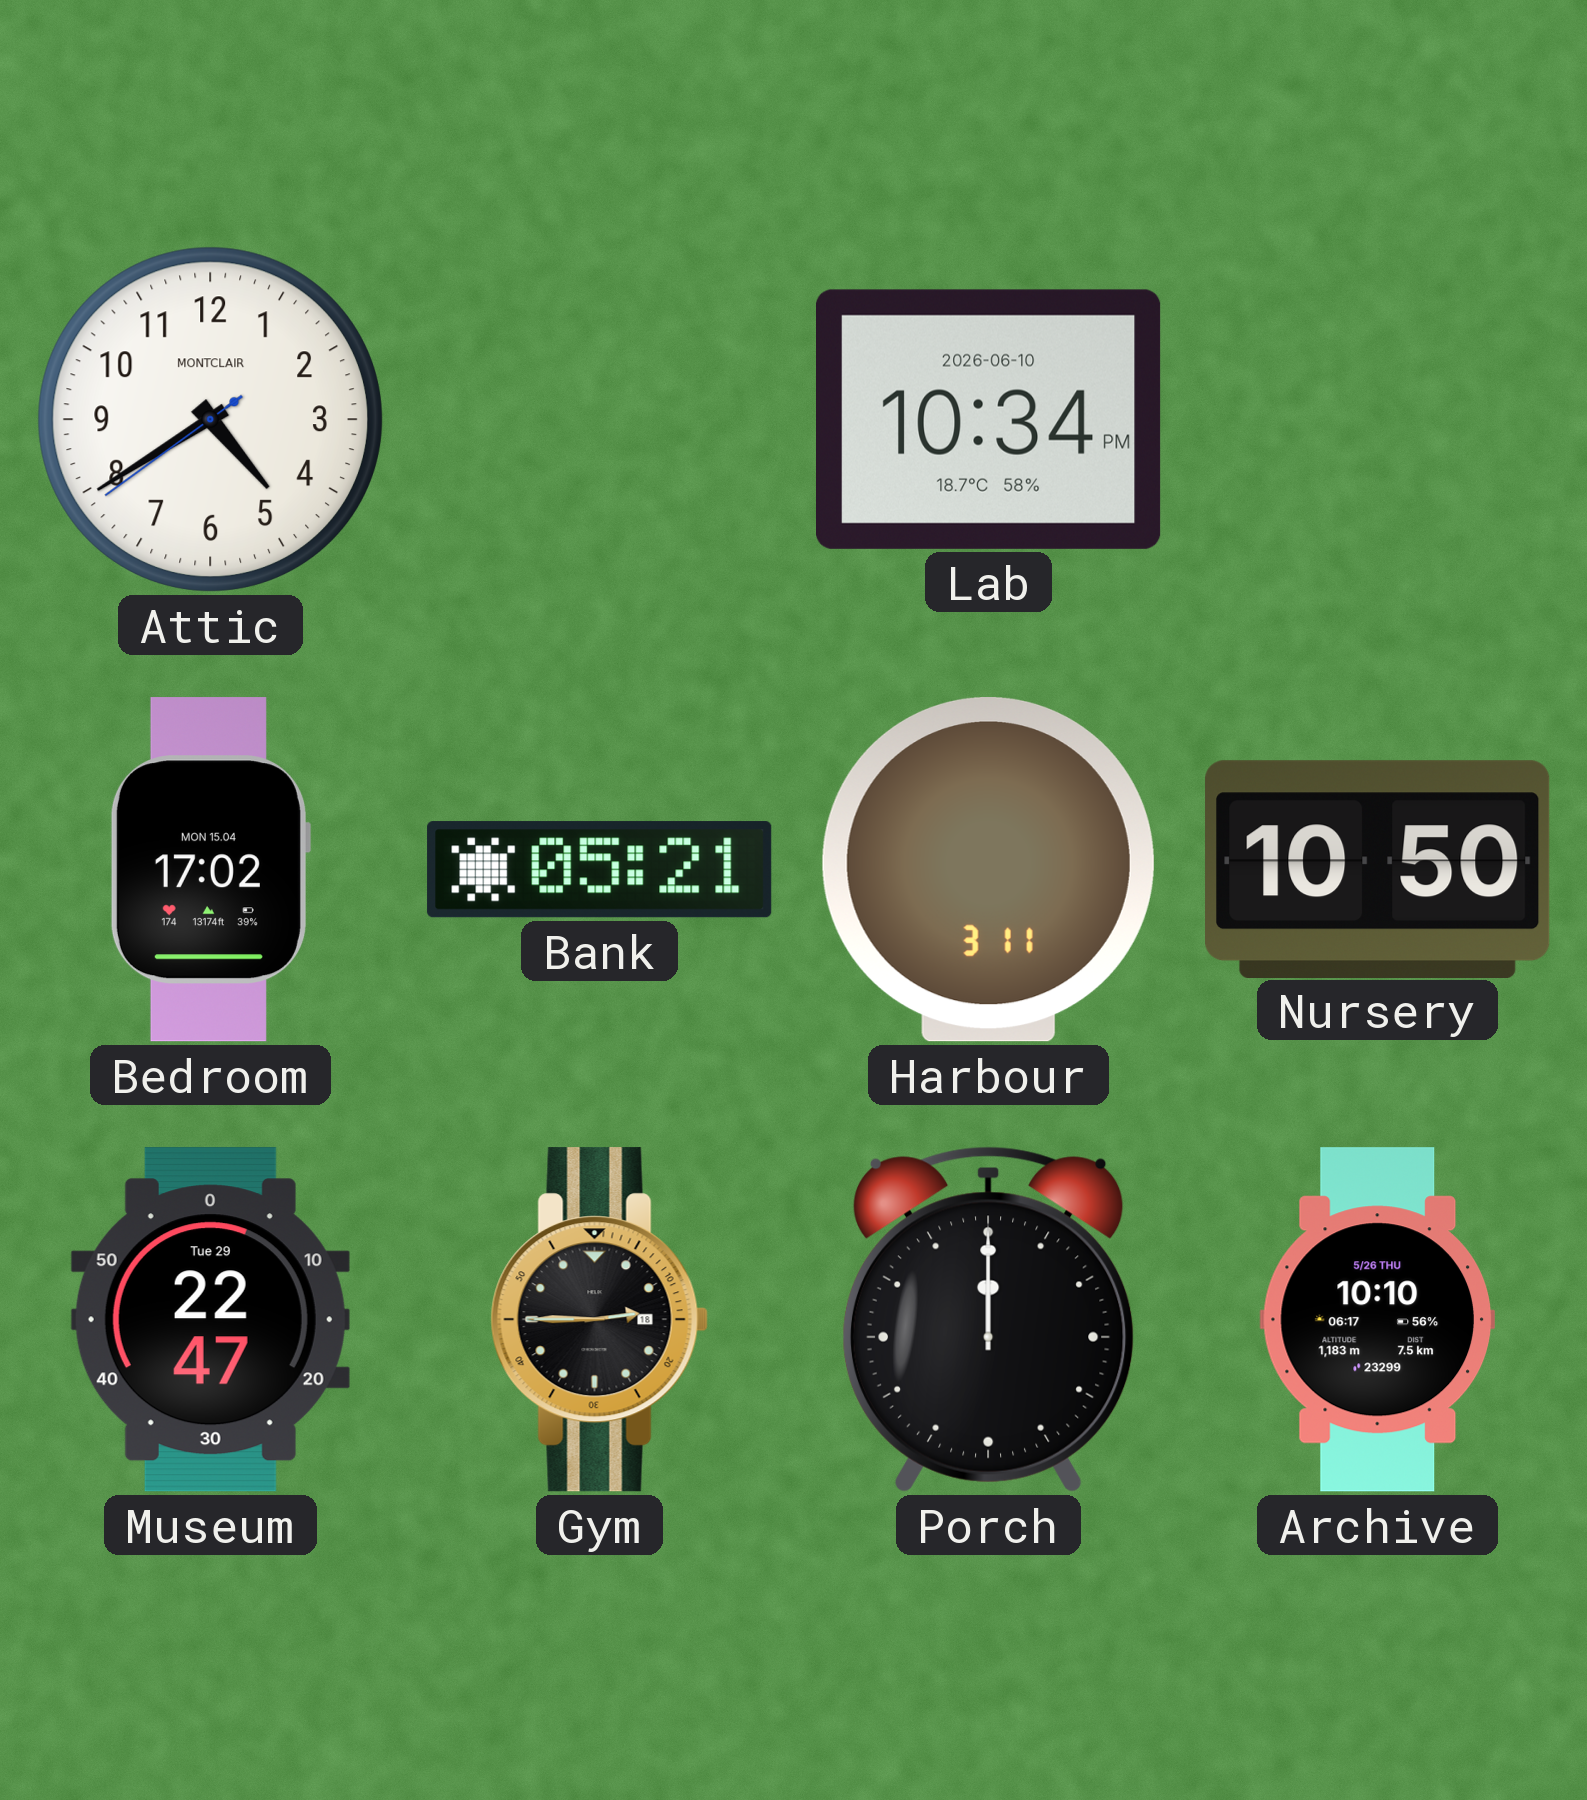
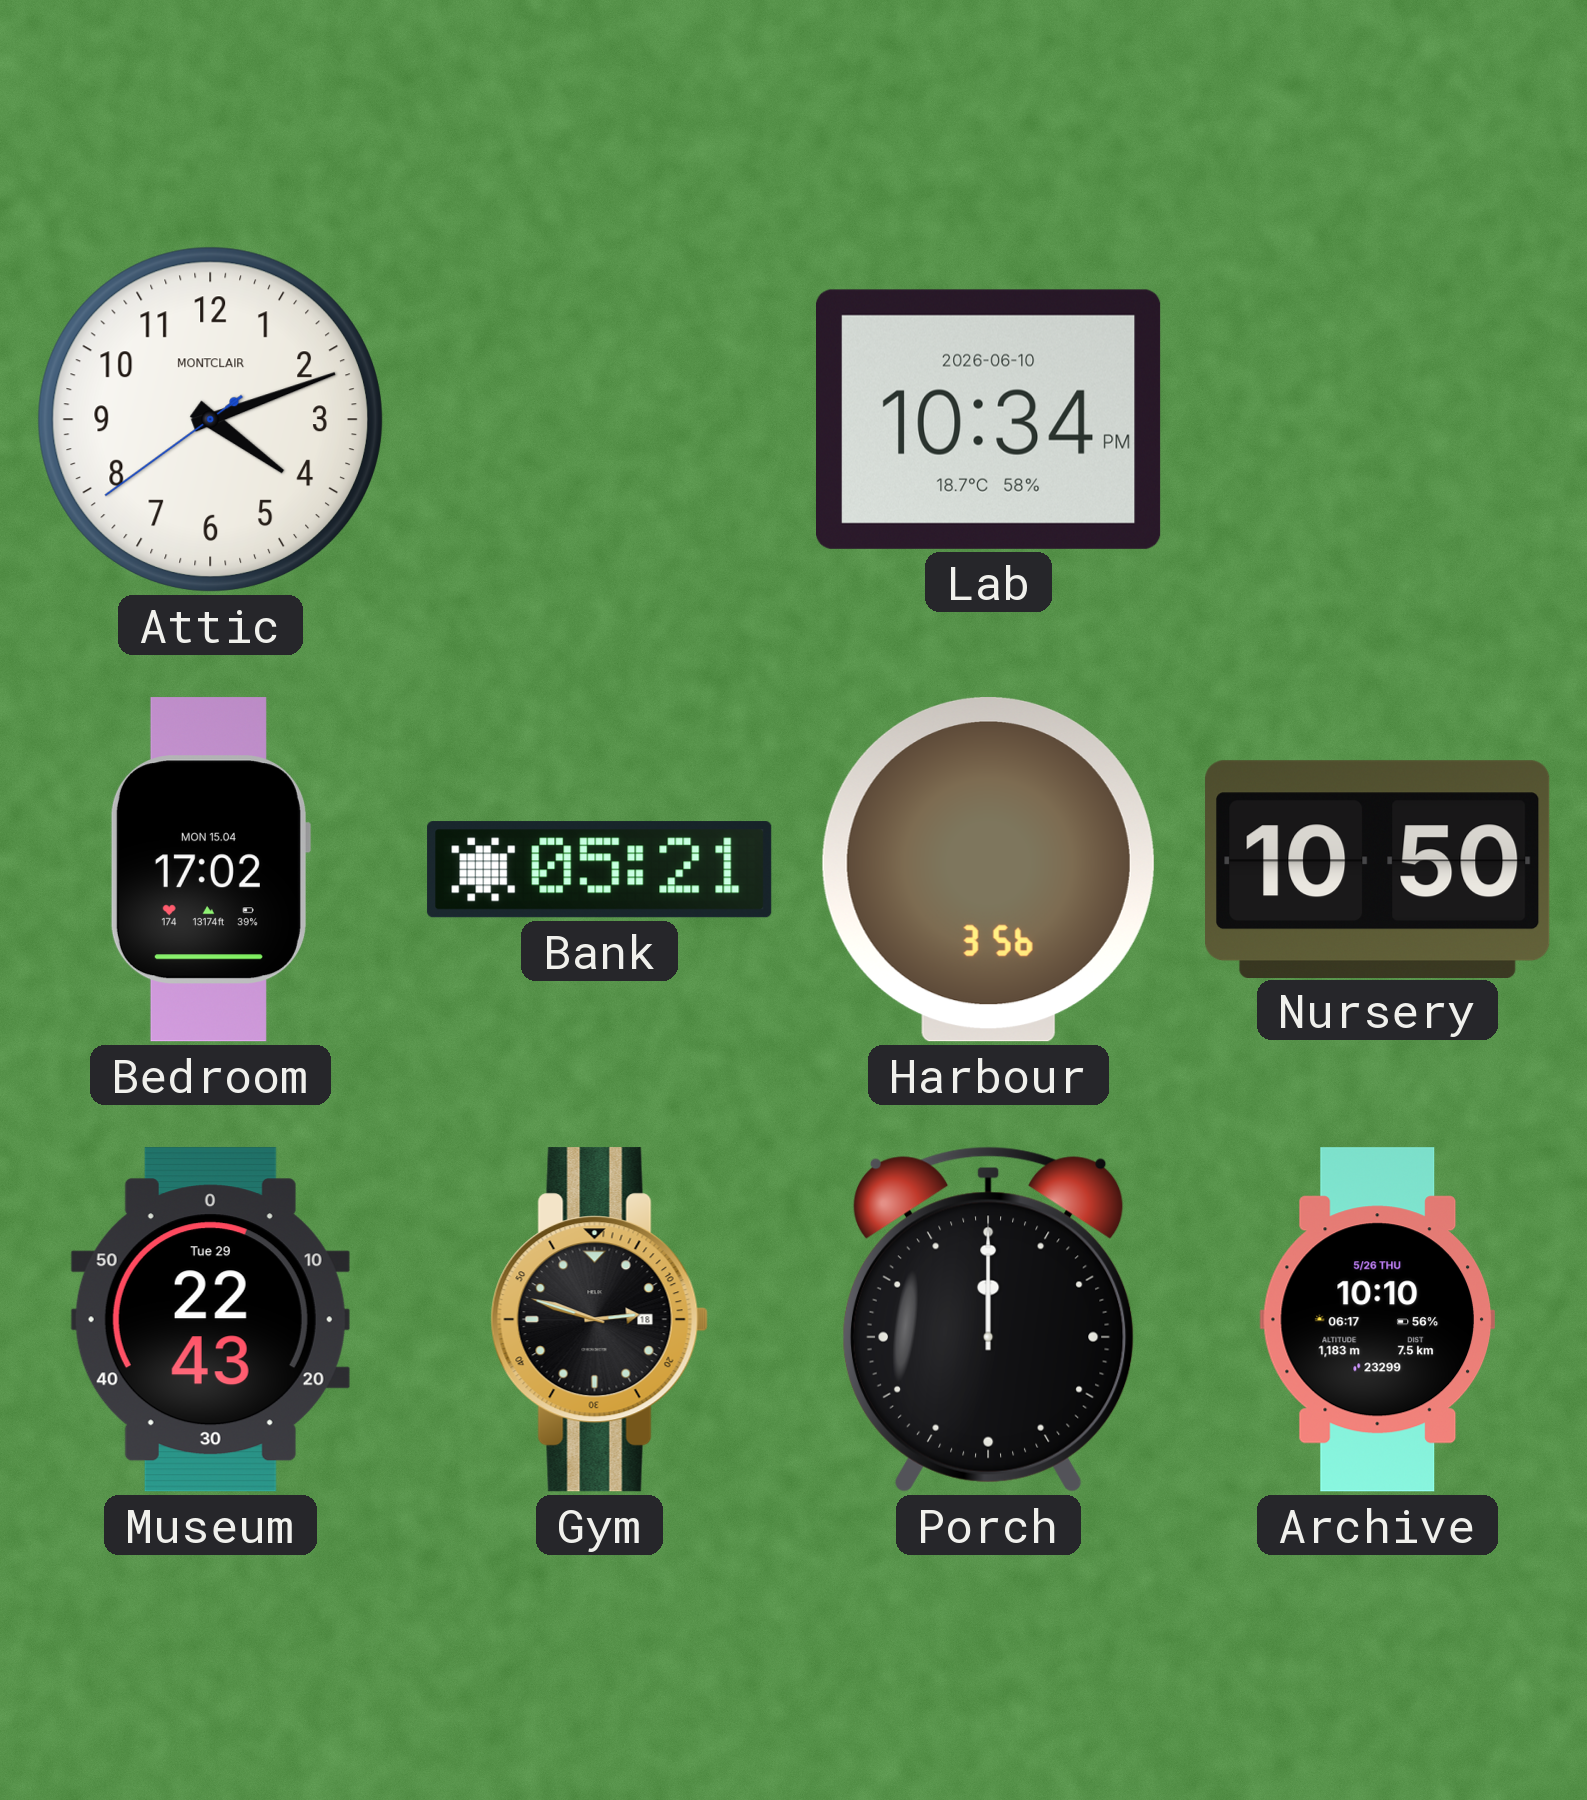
Attic: 4:39 -> 4:11
Harbour: 3:11 -> 3:56
Museum: 22:47 -> 22:43
Gym: 2:45 -> 2:48
